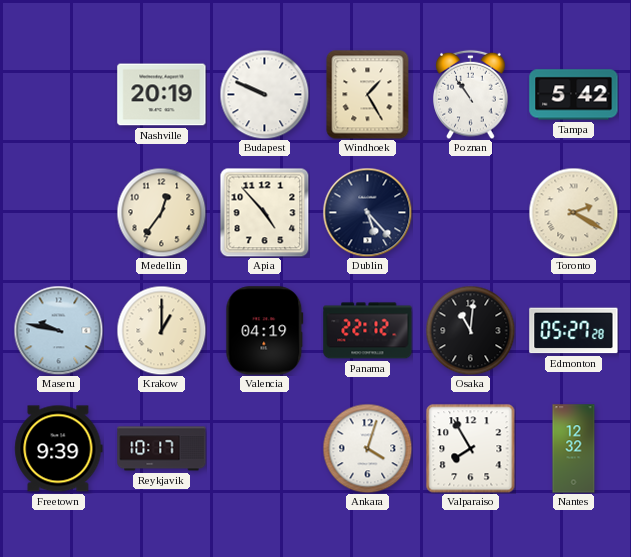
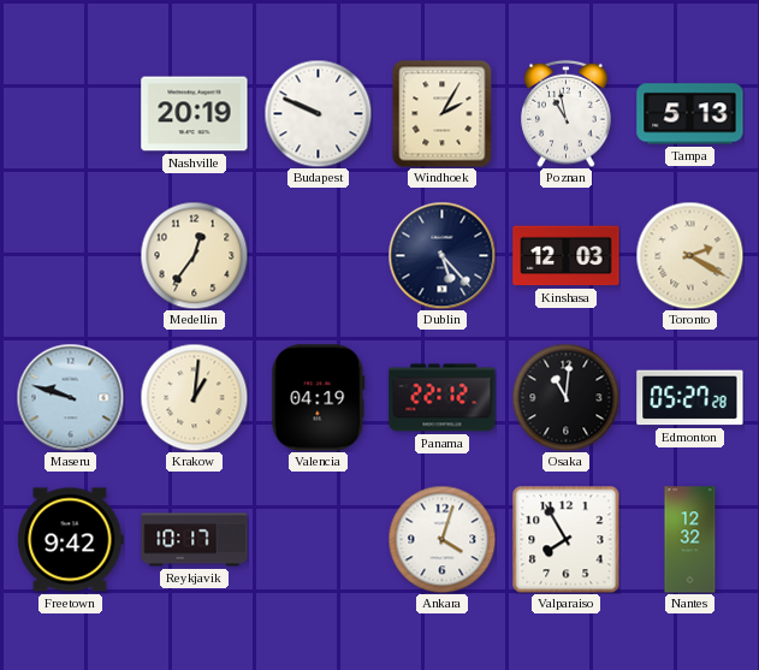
Windhoek: 1:25 -> 2:05
Poznan: 10:54 -> 10:58
Tampa: 5:42 -> 5:13
Apia: 4:53 -> none
Kinshasa: none -> 12:03
Maseru: 9:47 -> 9:48
Krakow: 1:00 -> 1:01
Freetown: 9:39 -> 9:42
